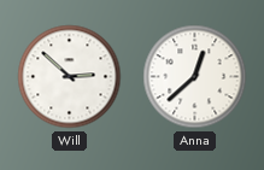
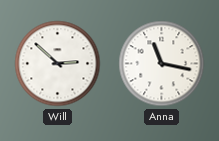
Anna: 12:38 -> 11:17
